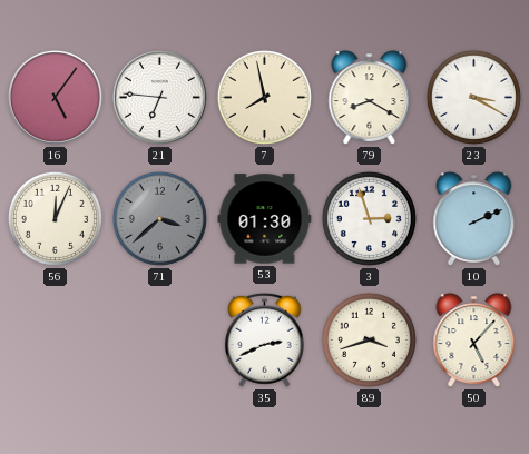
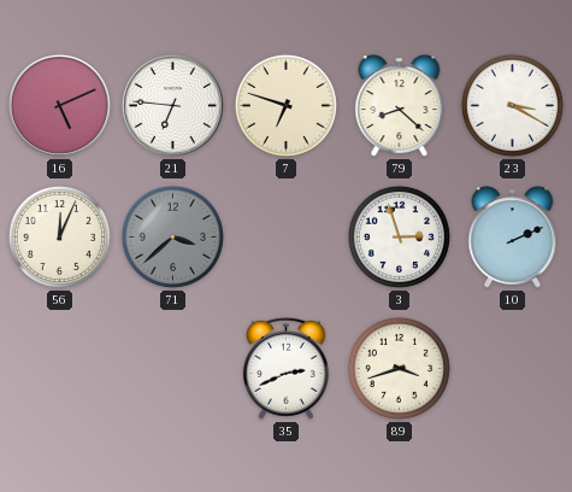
16: 5:06 -> 5:11
7: 7:58 -> 6:48
79: 8:20 -> 8:22
53: 01:30 -> none
50: 5:07 -> none
